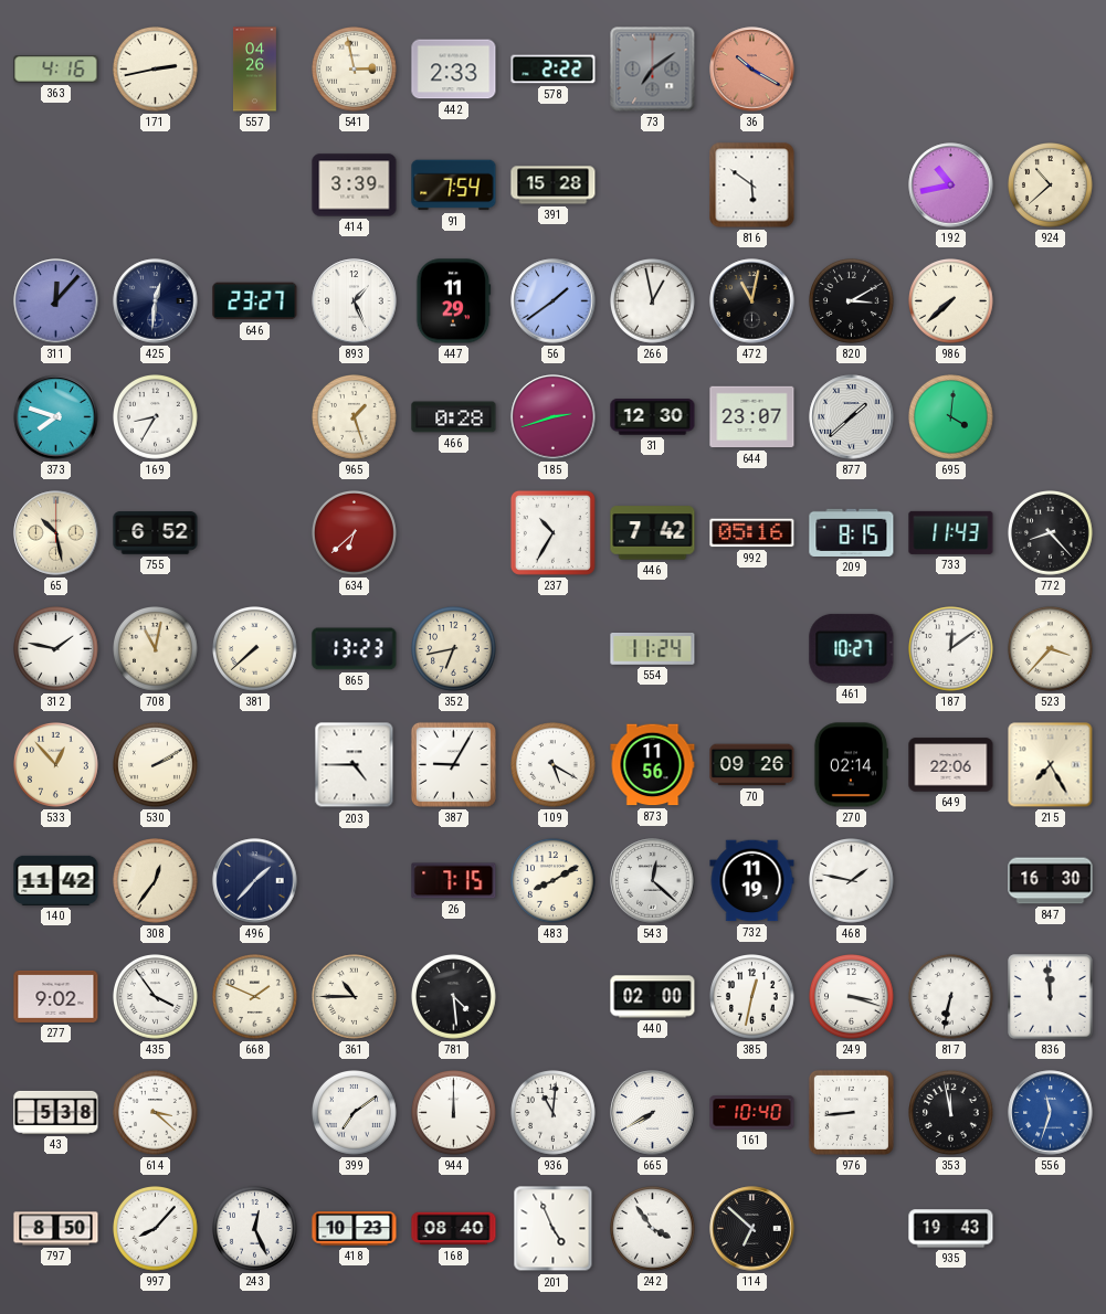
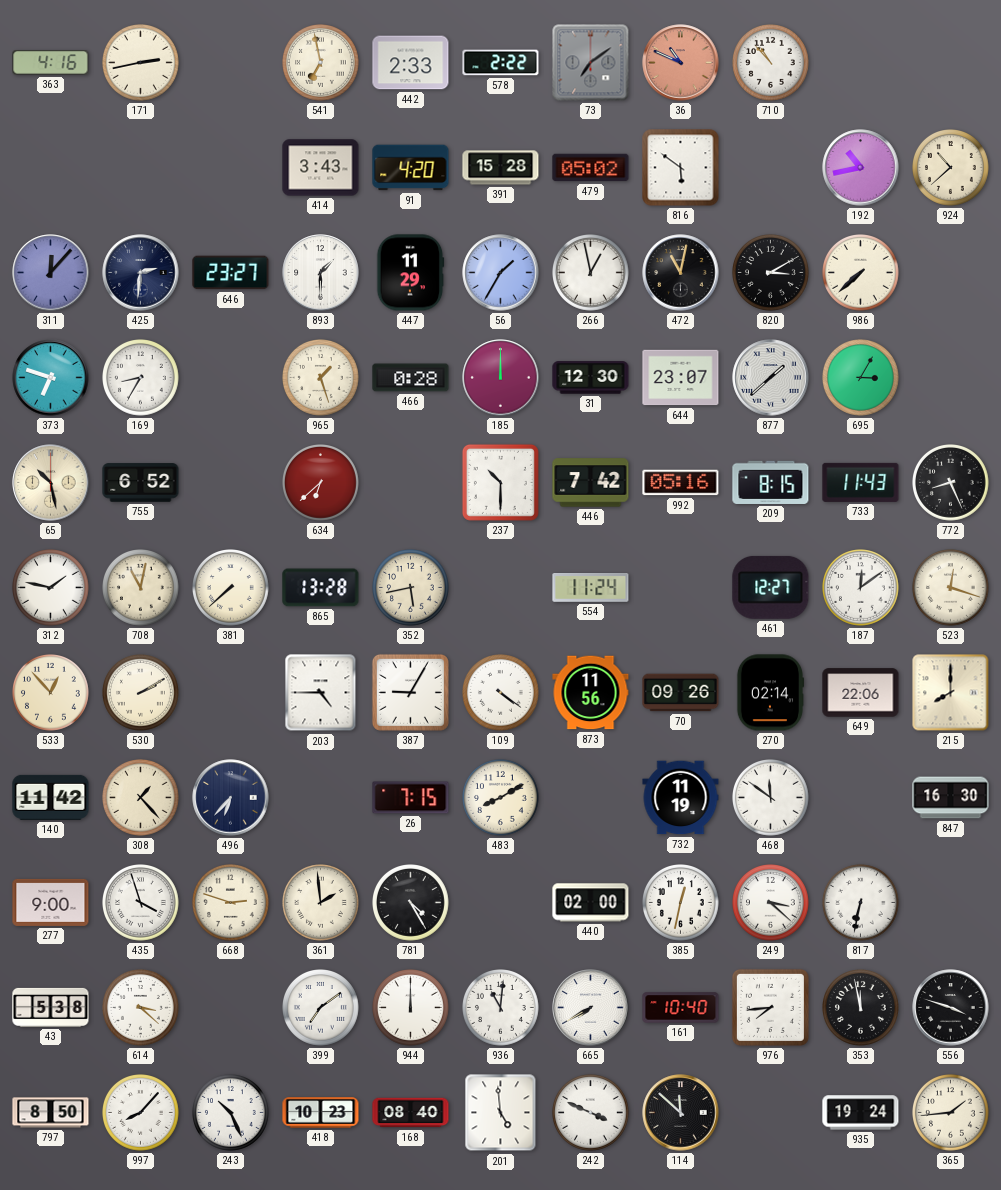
557: 04:26 -> none
541: 2:58 -> 6:58
36: 10:20 -> 10:49
710: none -> 10:53
414: 3:39 -> 3:43
91: 7:54 -> 4:20
479: none -> 05:02
425: 12:31 -> 2:31
893: 1:26 -> 1:30
56: 1:39 -> 1:35
373: 7:48 -> 6:48
185: 2:42 -> 12:00
695: 4:01 -> 3:05
237: 10:35 -> 10:30
772: 8:23 -> 8:26
865: 13:23 -> 13:28
352: 6:43 -> 5:43
461: 10:27 -> 12:27
523: 3:37 -> 12:18
109: 5:20 -> 4:21
215: 7:25 -> 8:00
308: 12:36 -> 1:23
496: 1:37 -> 6:37
543: 12:22 -> none
468: 1:47 -> 11:51
277: 9:02 -> 9:00
435: 3:54 -> 3:57
668: 1:49 -> 2:48
361: 10:45 -> 1:59
781: 4:29 -> 4:25
249: 3:18 -> 3:22
836: 11:59 -> none
976: 8:44 -> 7:44
556: 11:33 -> 3:48
556 dial: blue -> black
243: 12:26 -> 10:26
201: 4:56 -> 4:59
242: 3:54 -> 3:49
114: 6:52 -> 11:52
935: 19:43 -> 19:24
365: none -> 1:44
